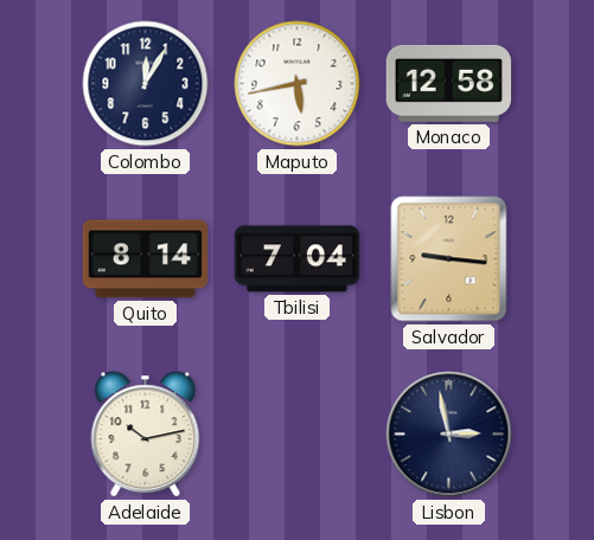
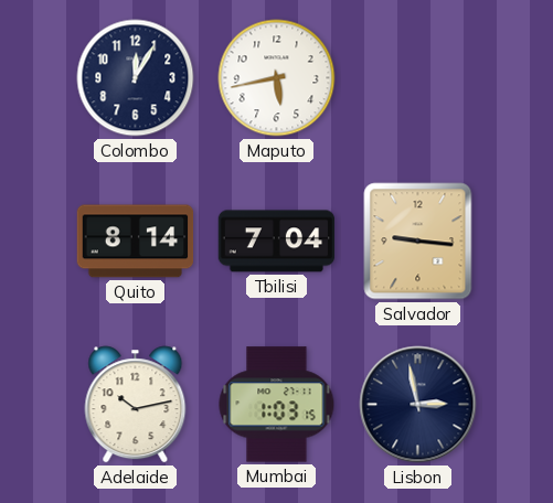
Monaco: 12:58 -> none
Mumbai: none -> 1:03
